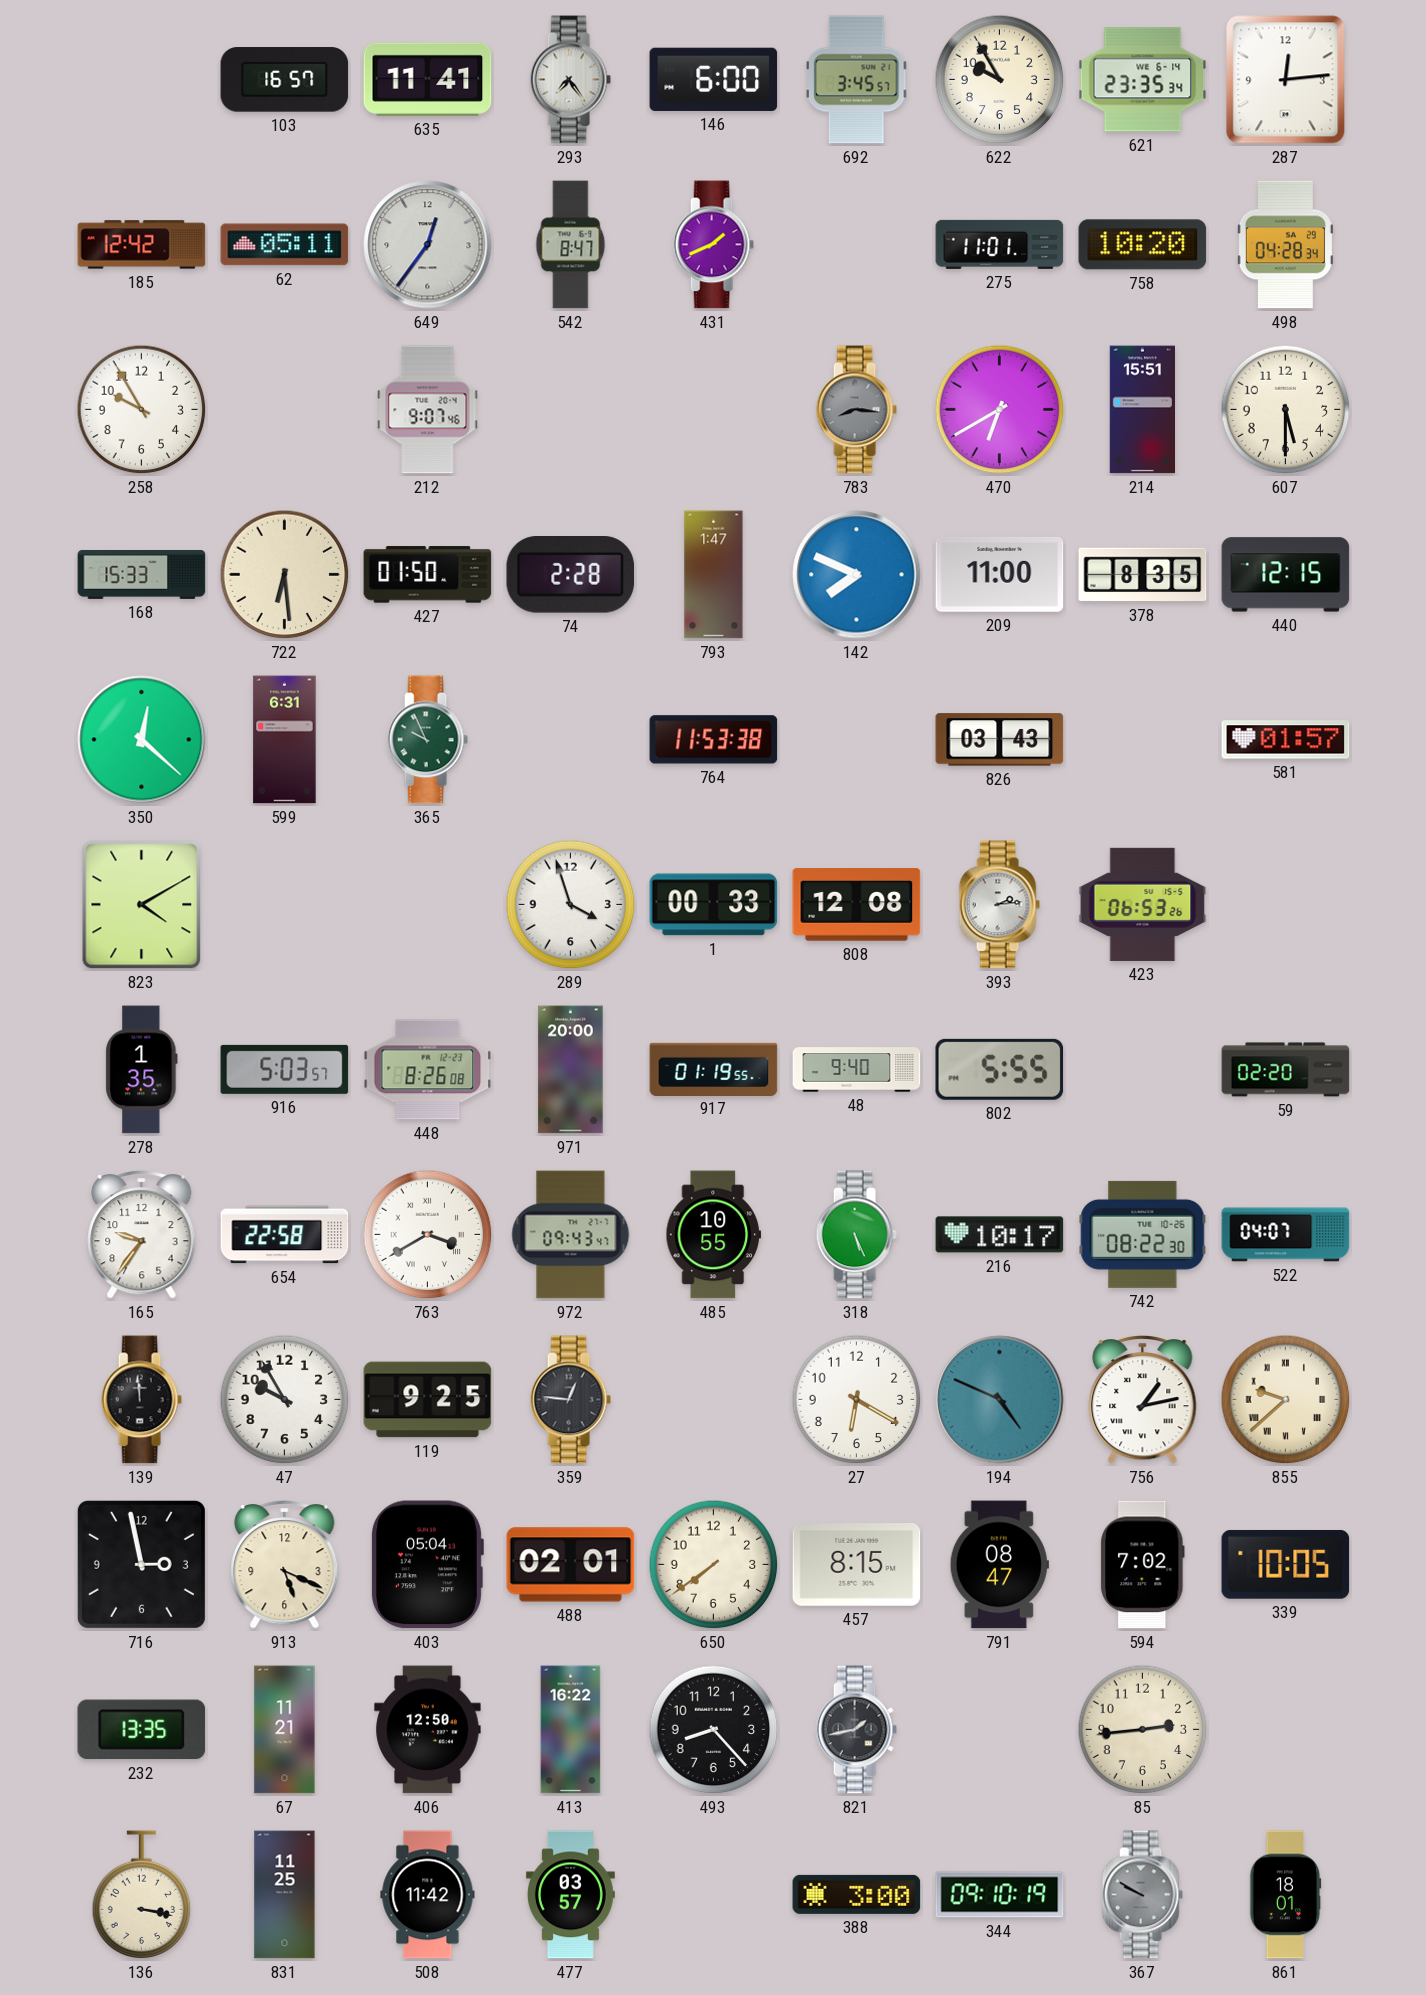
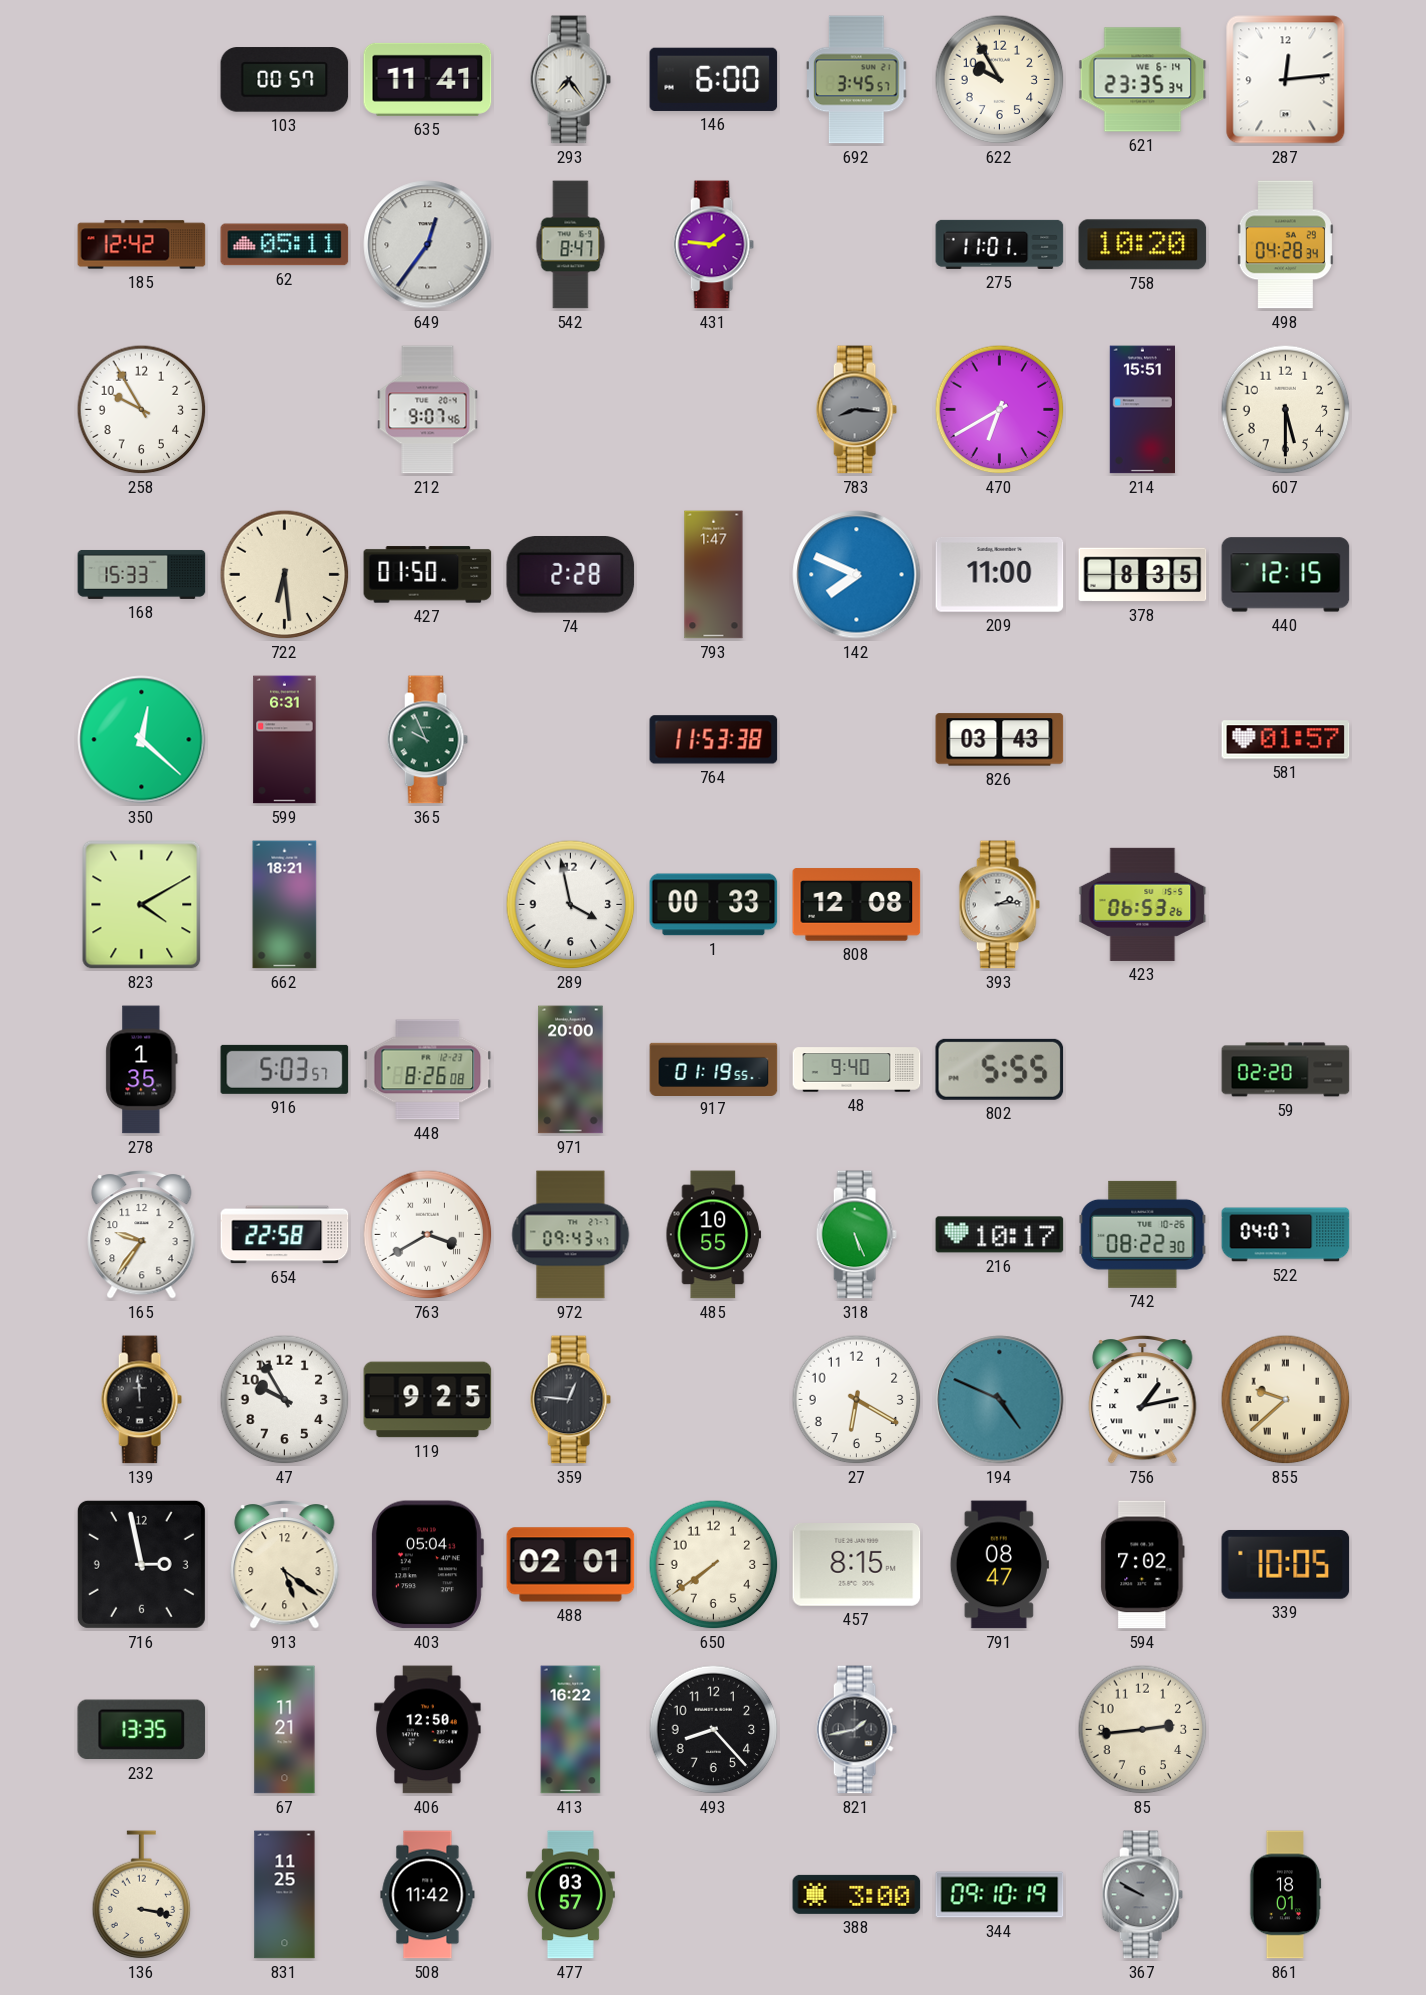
103: 16:57 -> 00:57
431: 1:41 -> 1:46
662: none -> 18:21
289: 3:57 -> 3:58
913: 5:19 -> 5:21
